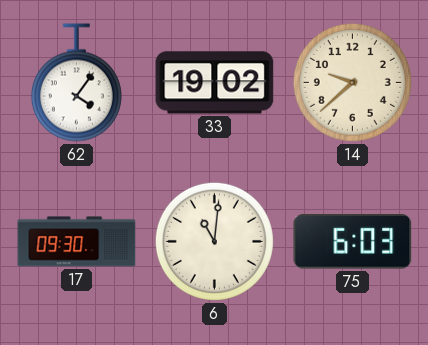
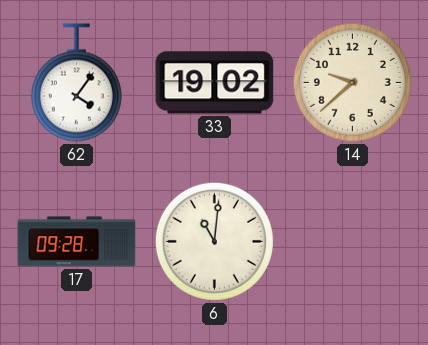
17: 09:30 -> 09:28
75: 6:03 -> none
